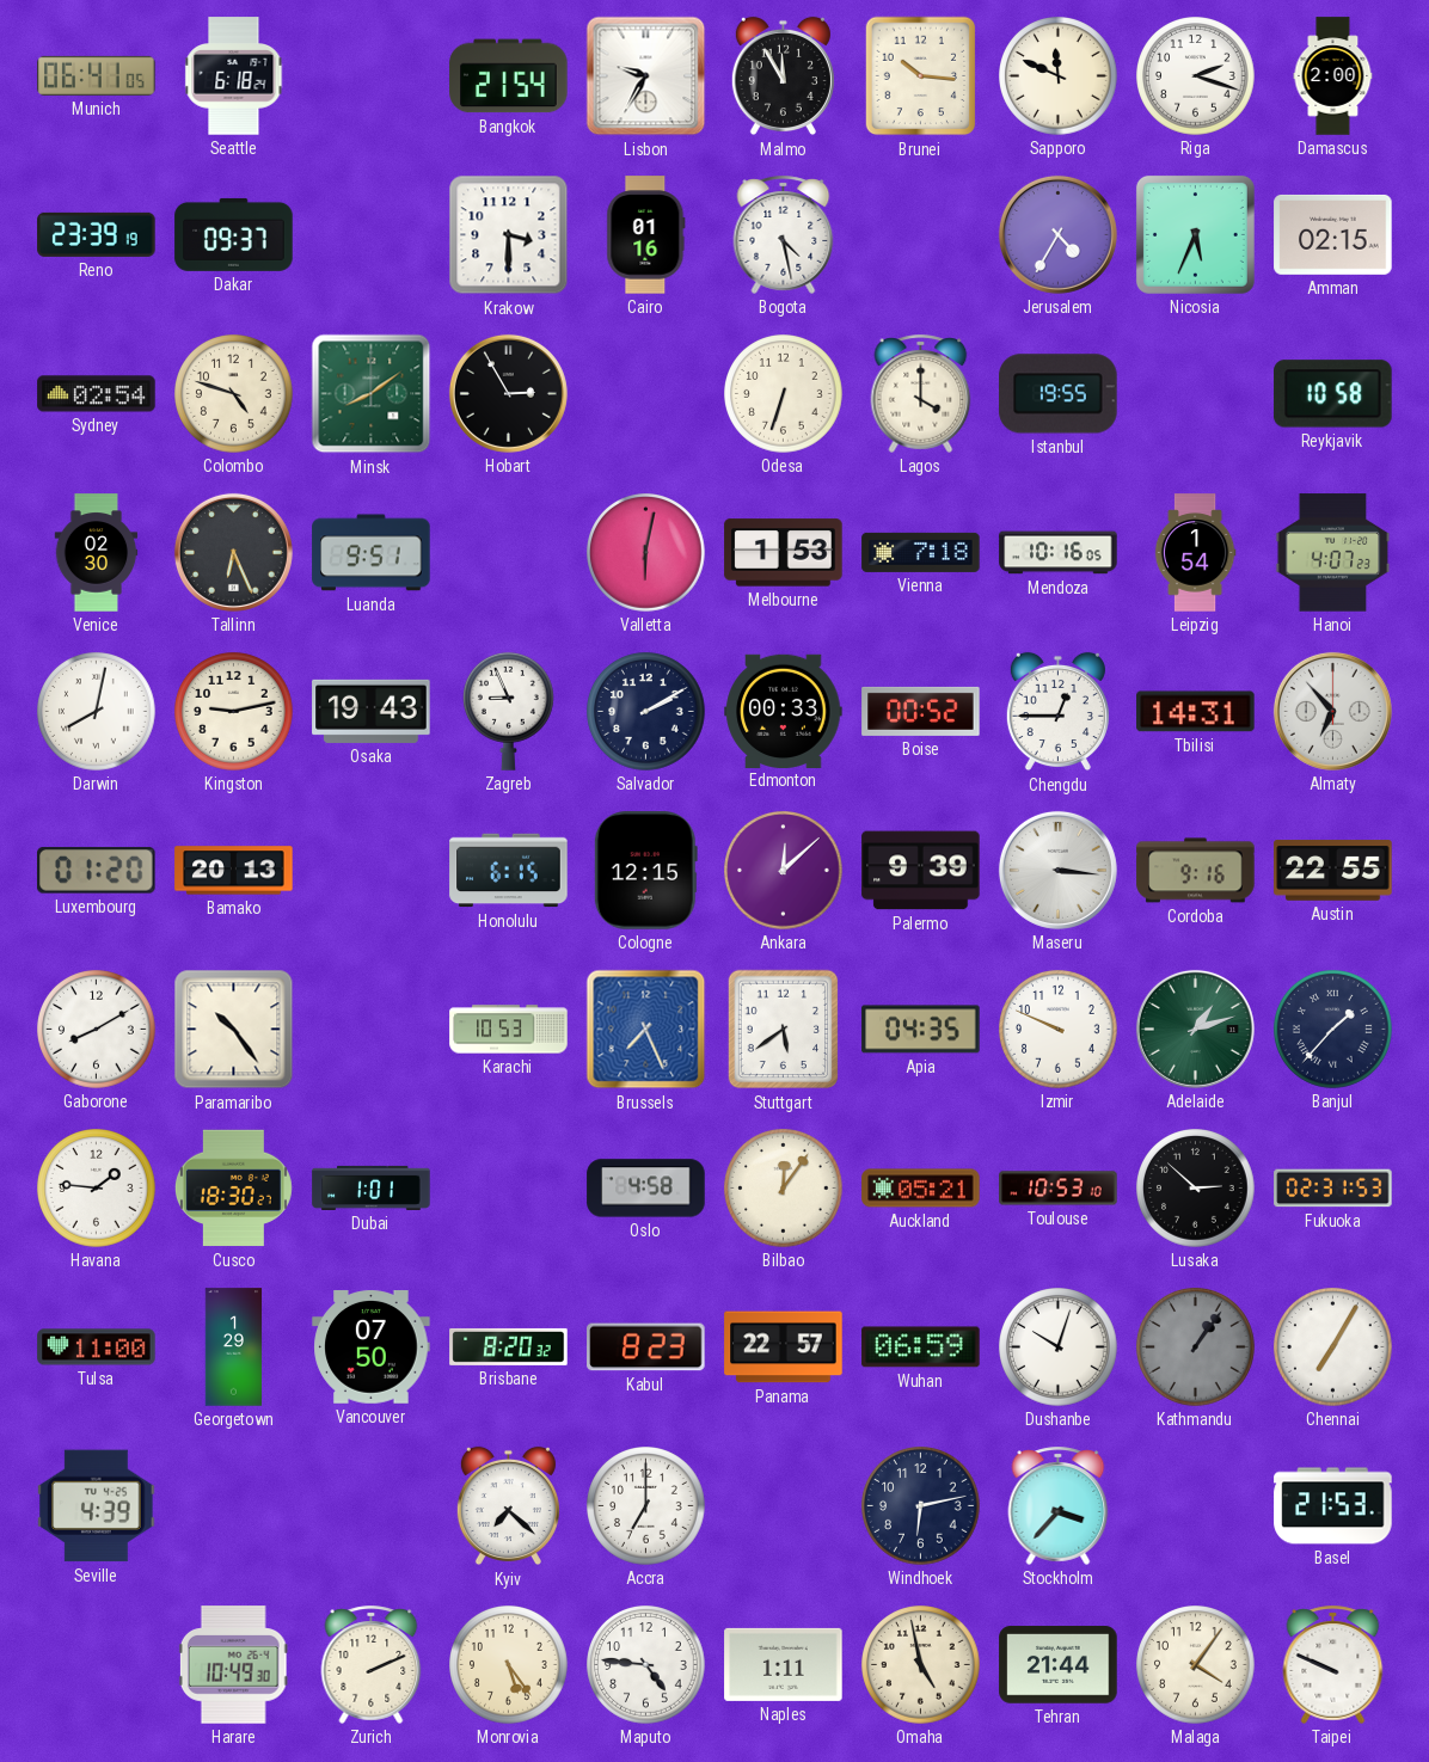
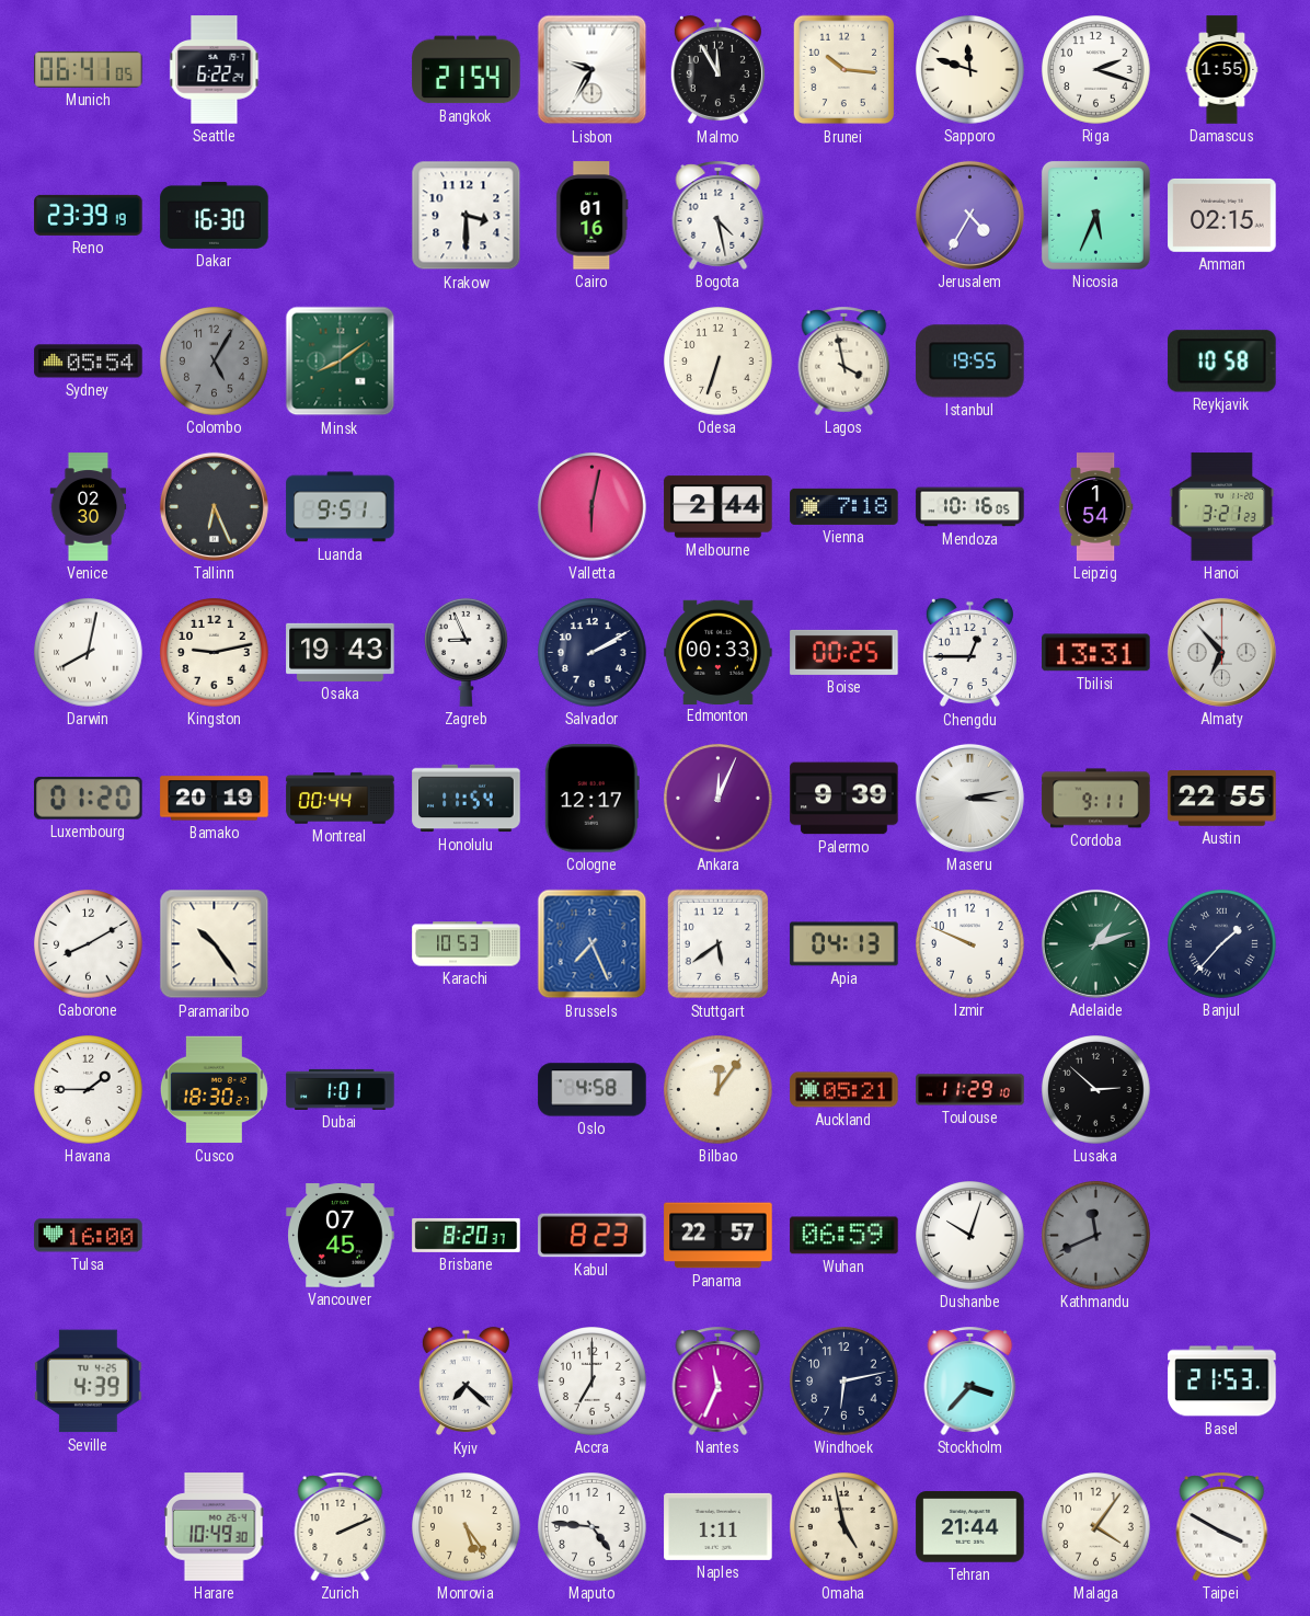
Seattle: 6:18 -> 6:22
Sapporo: 11:49 -> 11:48
Damascus: 2:00 -> 1:55
Dakar: 09:37 -> 16:30
Sydney: 02:54 -> 05:54
Colombo: 4:48 -> 5:05
Colombo dial: cream -> grey
Hobart: 2:55 -> none
Lagos: 4:00 -> 3:58
Melbourne: 1:53 -> 2:44
Hanoi: 4:07 -> 3:21
Boise: 00:52 -> 00:25
Tbilisi: 14:31 -> 13:31
Bamako: 20:13 -> 20:19
Montreal: none -> 00:44
Honolulu: 6:15 -> 11:54
Cologne: 12:15 -> 12:17
Ankara: 12:08 -> 12:04
Maseru: 3:16 -> 3:13
Cordoba: 9:16 -> 9:11
Apia: 04:35 -> 04:13
Havana: 1:46 -> 1:45
Toulouse: 10:53 -> 11:29
Fukuoka: 02:31 -> none
Tulsa: 11:00 -> 16:00
Georgetown: 1:29 -> none
Vancouver: 07:50 -> 07:45
Brisbane: 8:20:32 -> 8:20:37
Kathmandu: 1:06 -> 11:41
Chennai: 7:05 -> none
Nantes: none -> 11:34
Taipei: 9:49 -> 3:50
